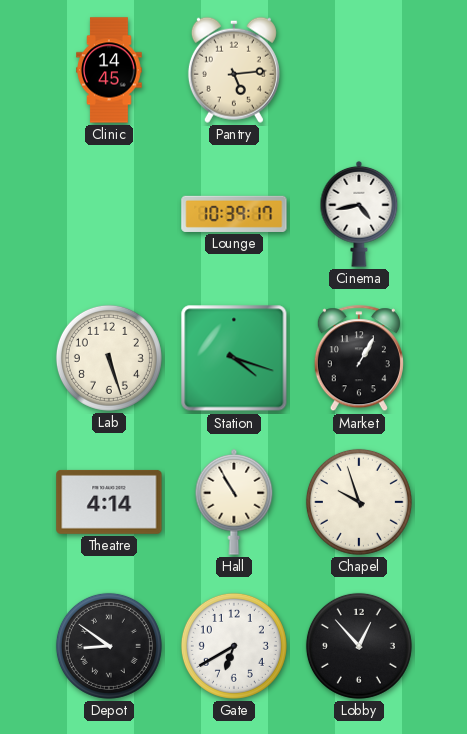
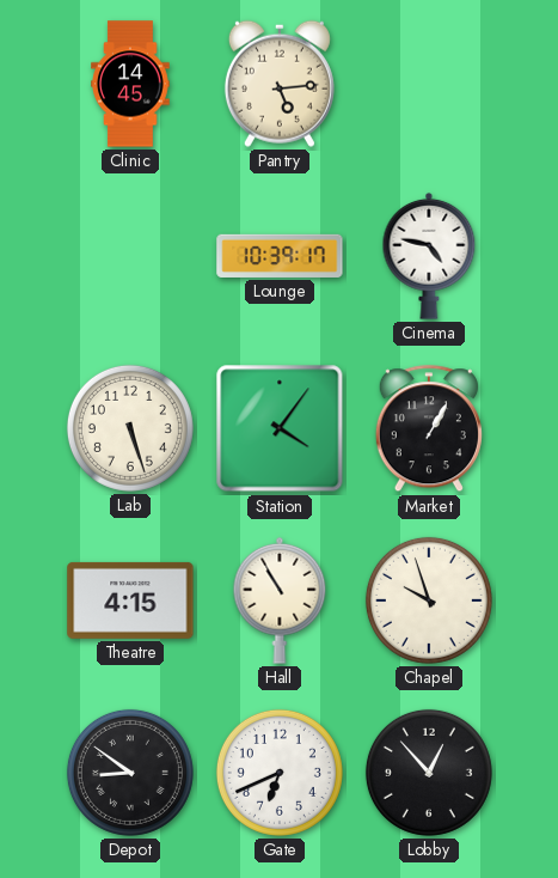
Cinema: 4:43 -> 4:47
Station: 4:18 -> 4:06
Theatre: 4:14 -> 4:15
Gate: 6:40 -> 6:41
